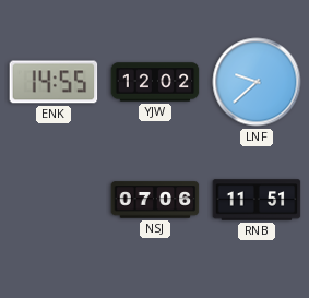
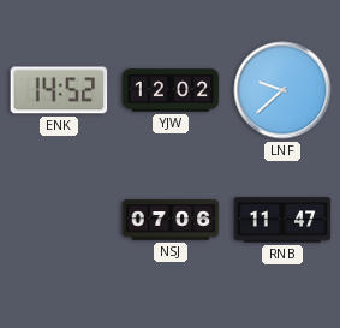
ENK: 14:55 -> 14:52
RNB: 11:51 -> 11:47
